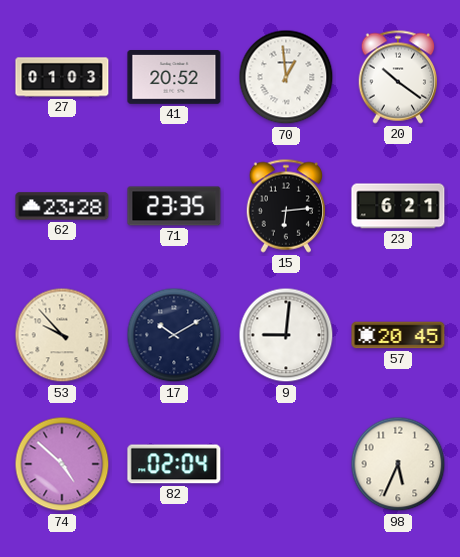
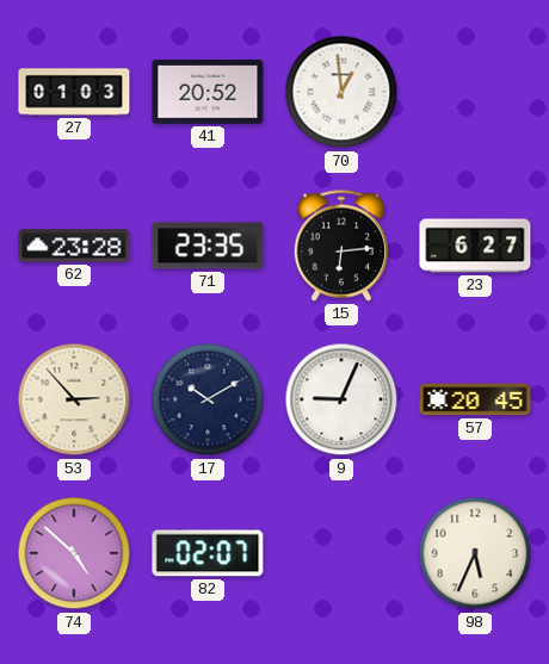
20: 10:21 -> none
23: 6:21 -> 6:27
53: 9:53 -> 2:53
9: 9:01 -> 9:04
82: 02:04 -> 02:07
